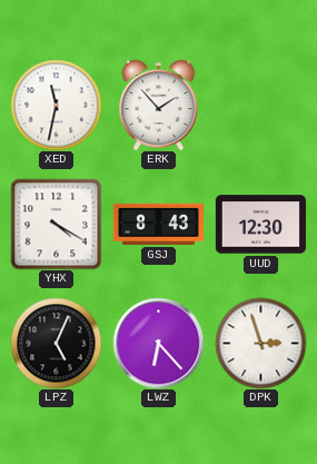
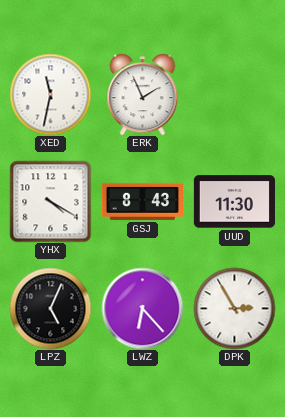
ERK: 1:53 -> 1:56
UUD: 12:30 -> 11:30
DPK: 2:57 -> 2:55
